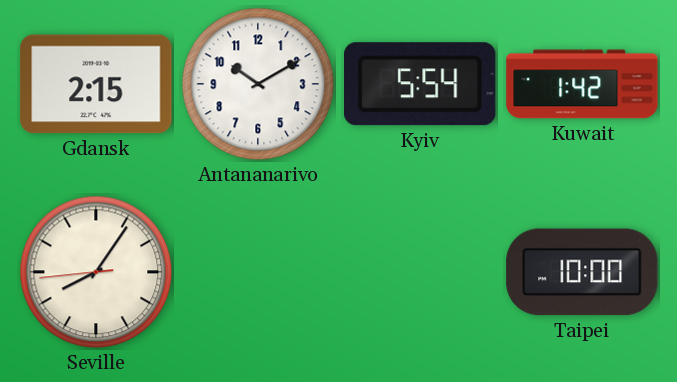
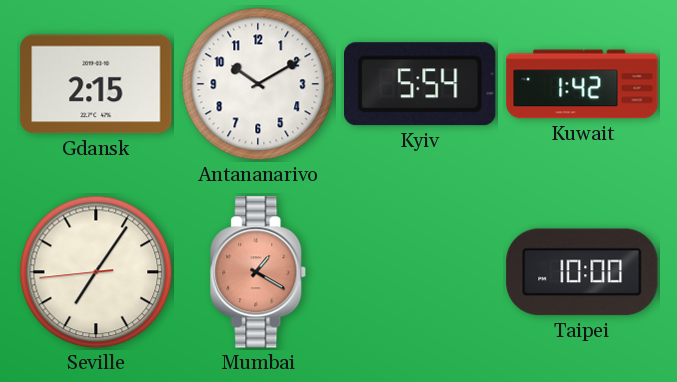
Seville: 8:05 -> 7:05
Mumbai: none -> 1:20
